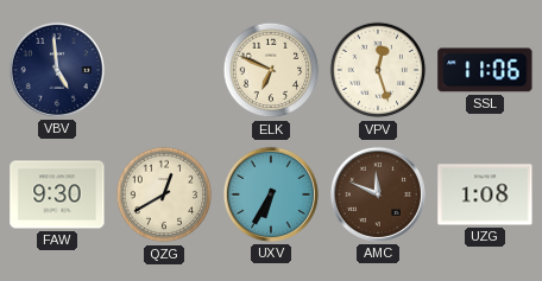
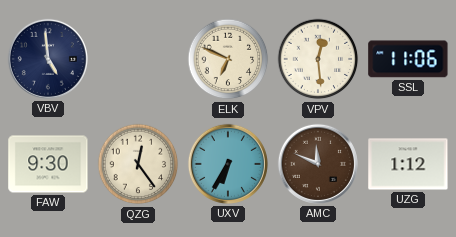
VPV: 12:27 -> 12:29
QZG: 12:40 -> 12:24
UZG: 1:08 -> 1:12
